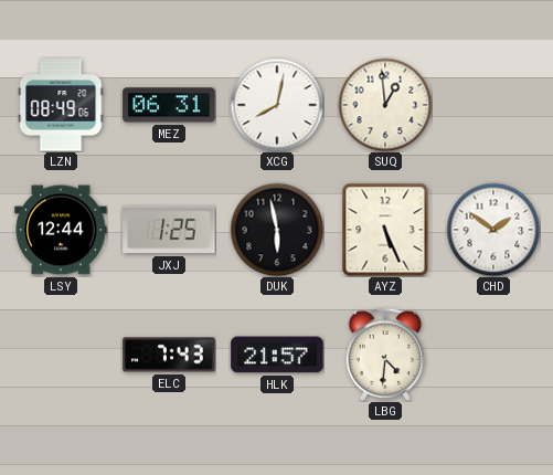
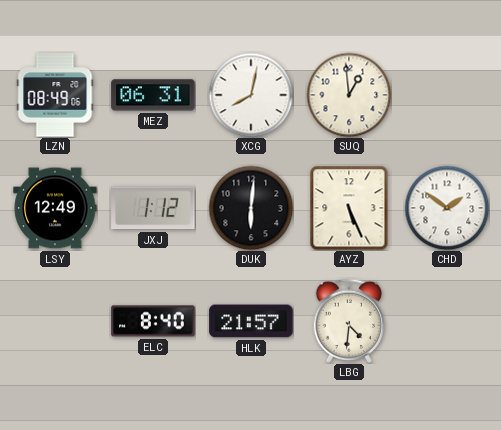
LSY: 12:44 -> 12:49
JXJ: 1:25 -> 1:12
DUK: 5:58 -> 6:01
ELC: 7:43 -> 8:40
